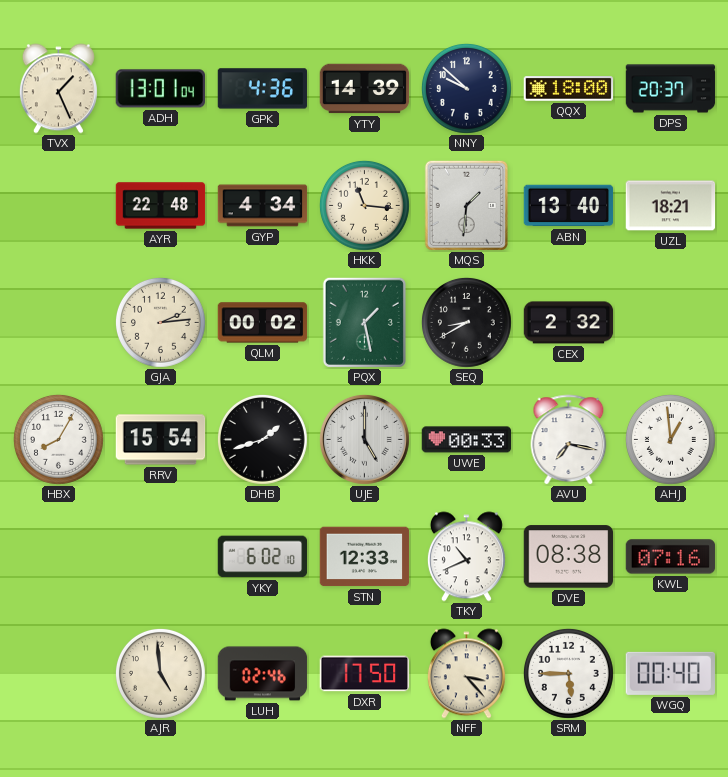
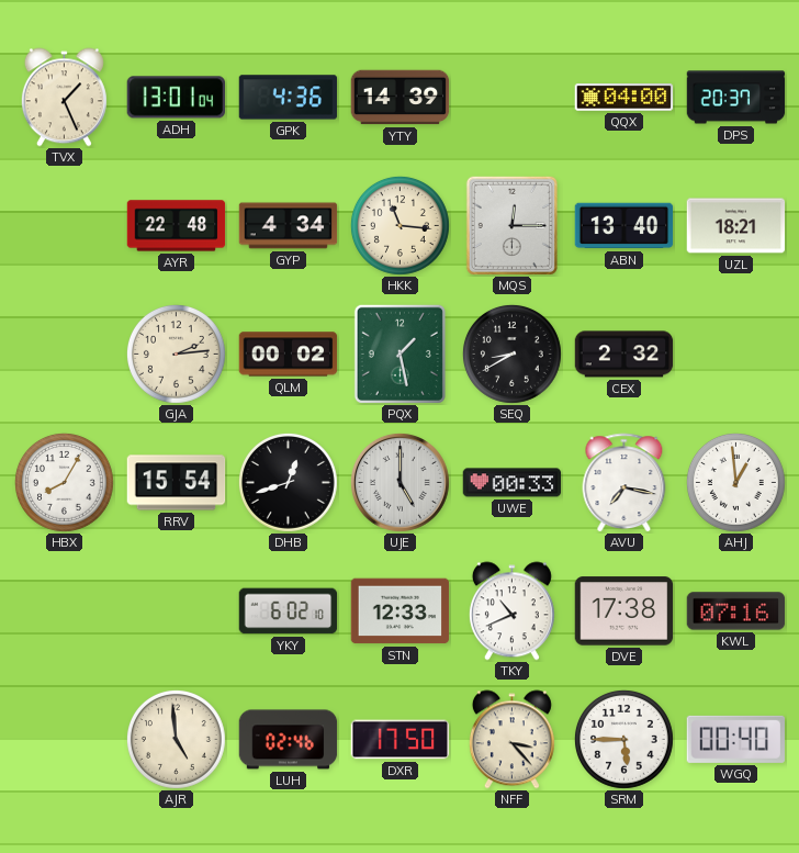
NNY: 9:52 -> none
QQX: 18:00 -> 04:00
MQS: 1:31 -> 12:15
DHB: 1:42 -> 12:42
DVE: 08:38 -> 17:38
